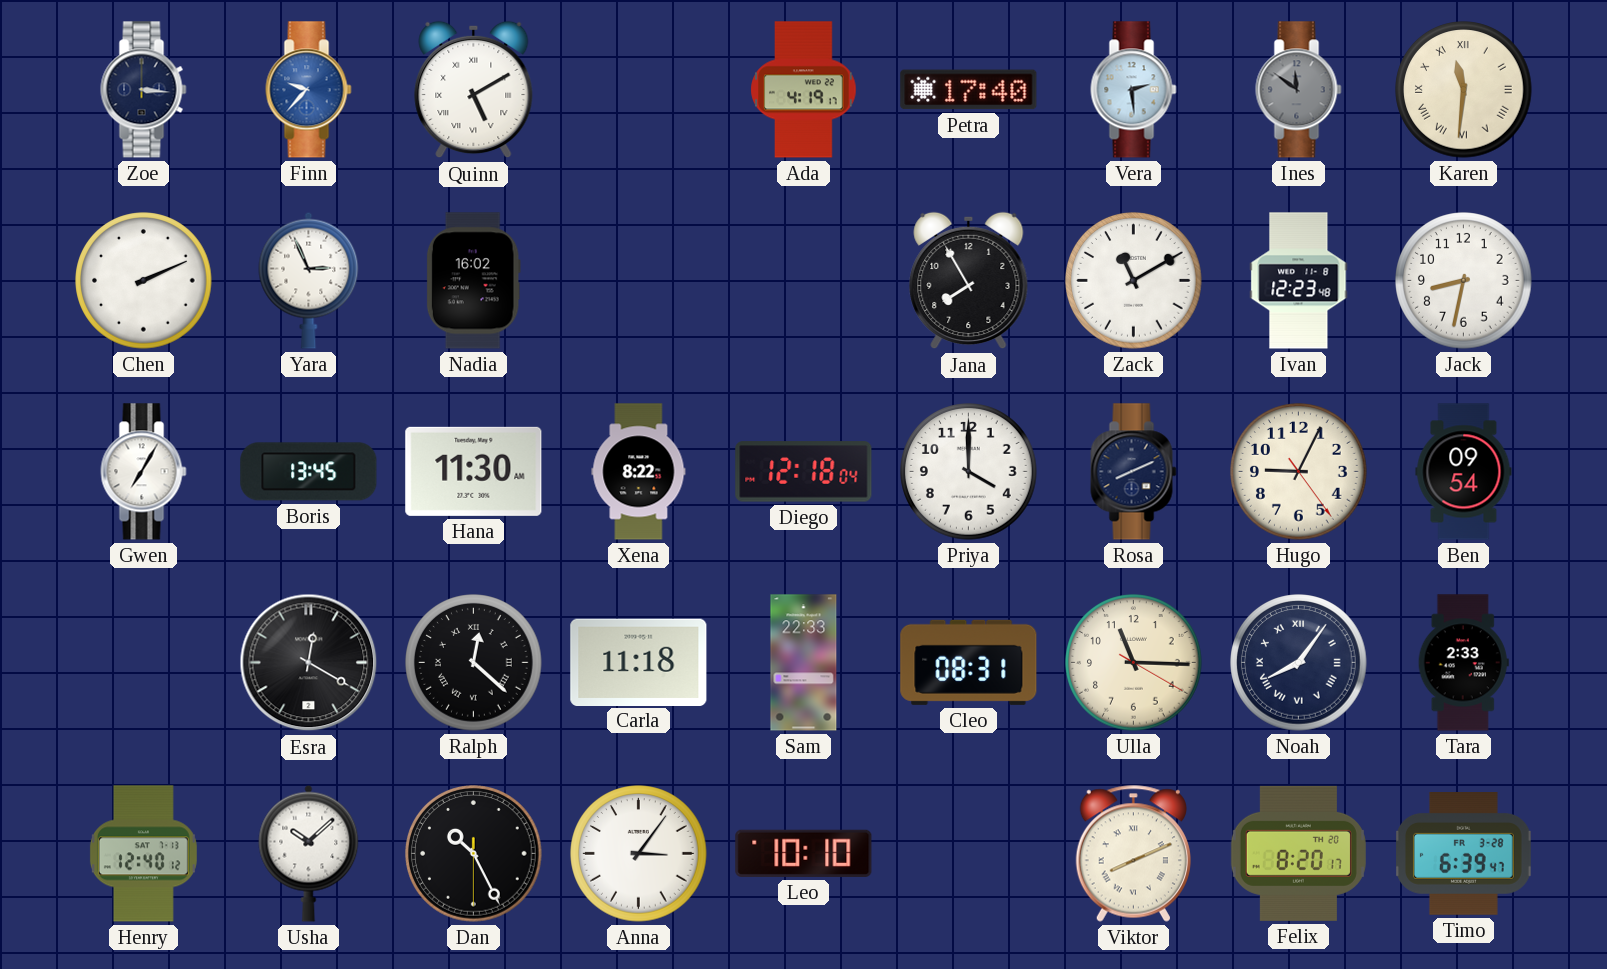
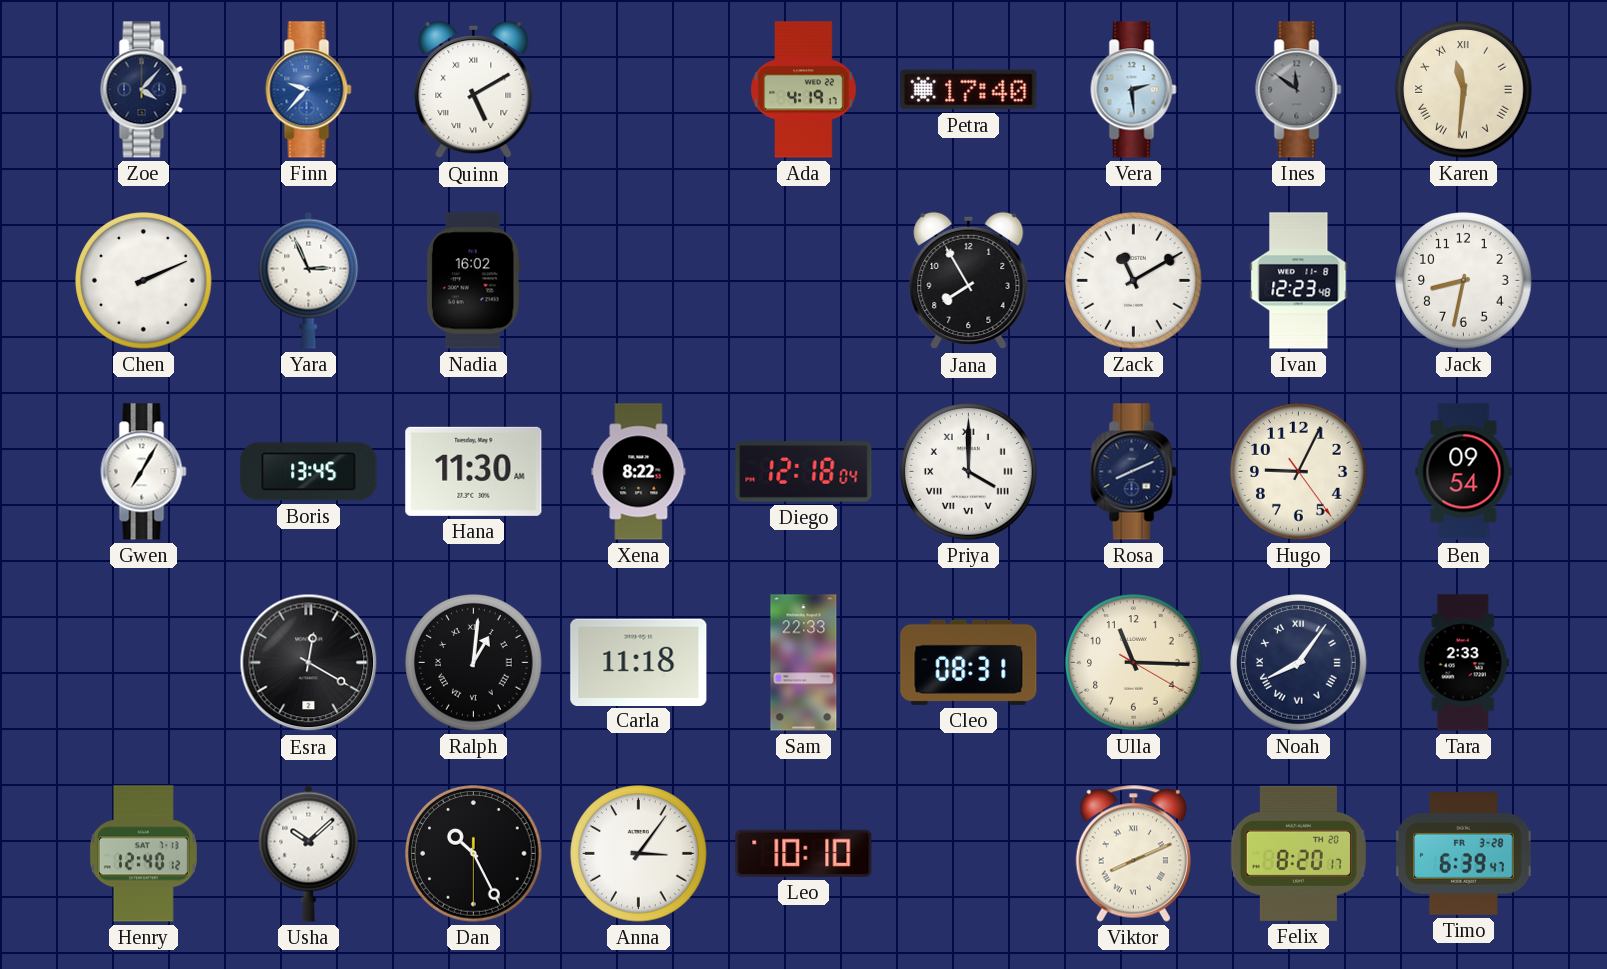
Zoe: 3:16 -> 4:07
Priya numerals: Arabic -> Roman
Ralph: 12:22 -> 1:01
